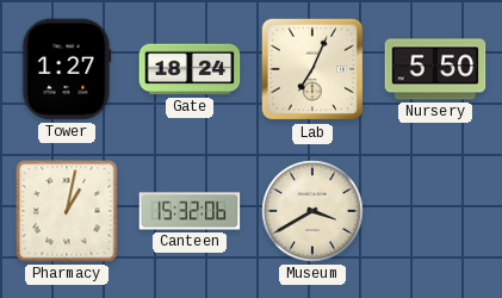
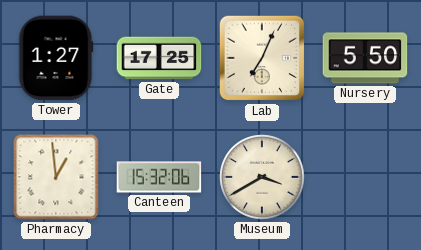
Gate: 18:24 -> 17:25
Pharmacy: 1:02 -> 12:59
